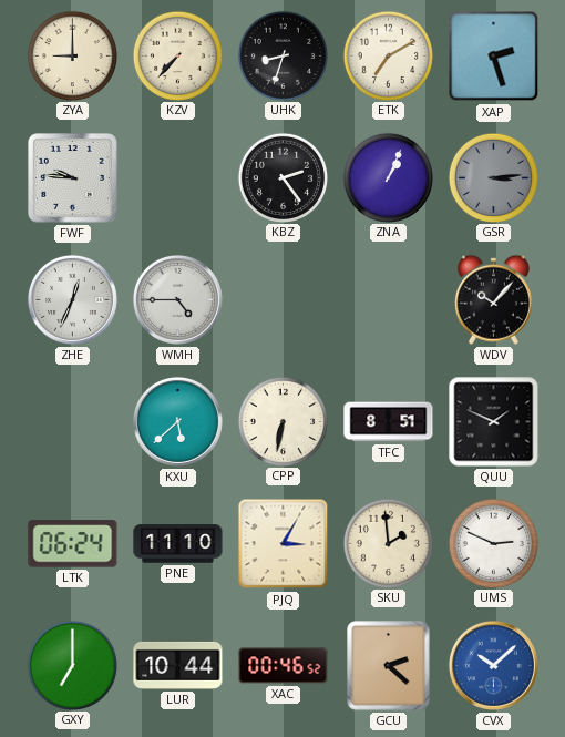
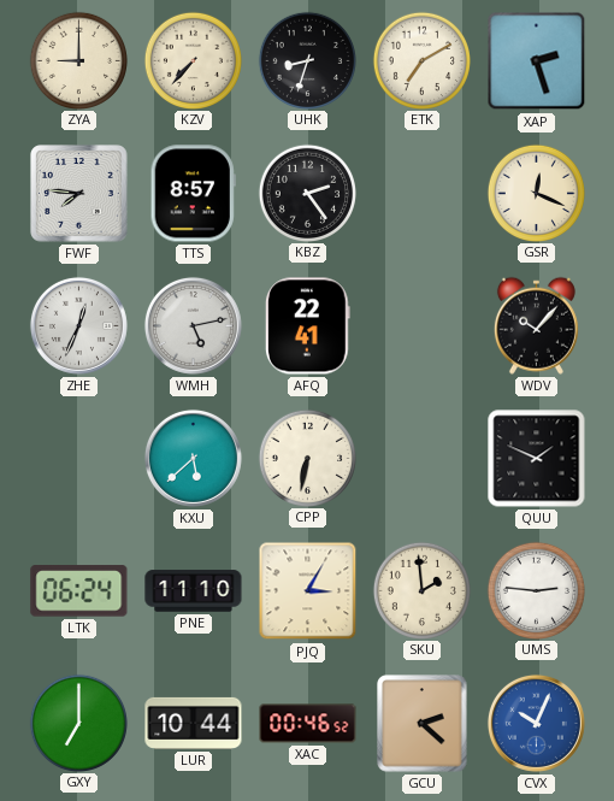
FWF: 9:46 -> 7:46
TTS: none -> 8:57
ZNA: 1:04 -> none
GSR: 3:14 -> 12:19
GSR dial: grey -> cream
WMH: 4:45 -> 5:13
AFQ: none -> 22:41
TFC: 8:51 -> none
UMS: 2:49 -> 2:46
CVX: 10:08 -> 10:04
